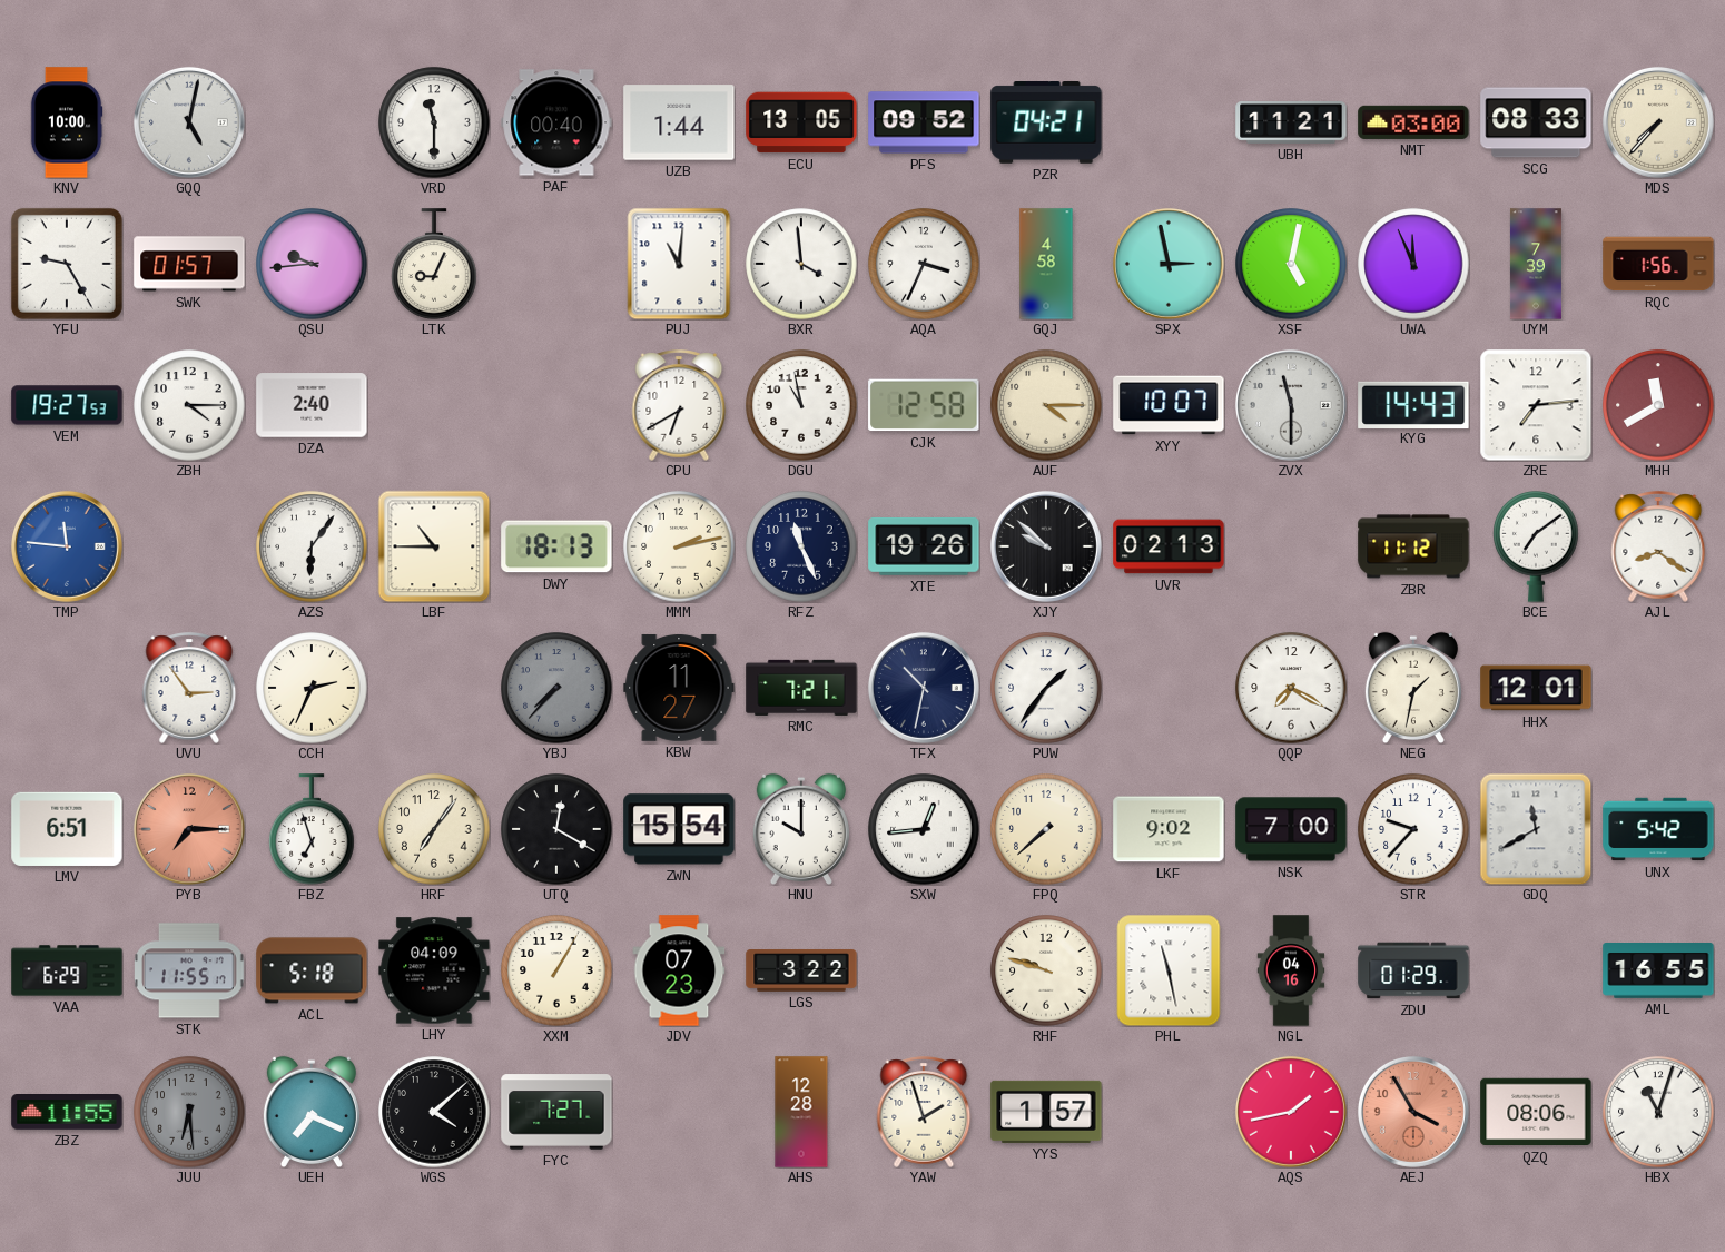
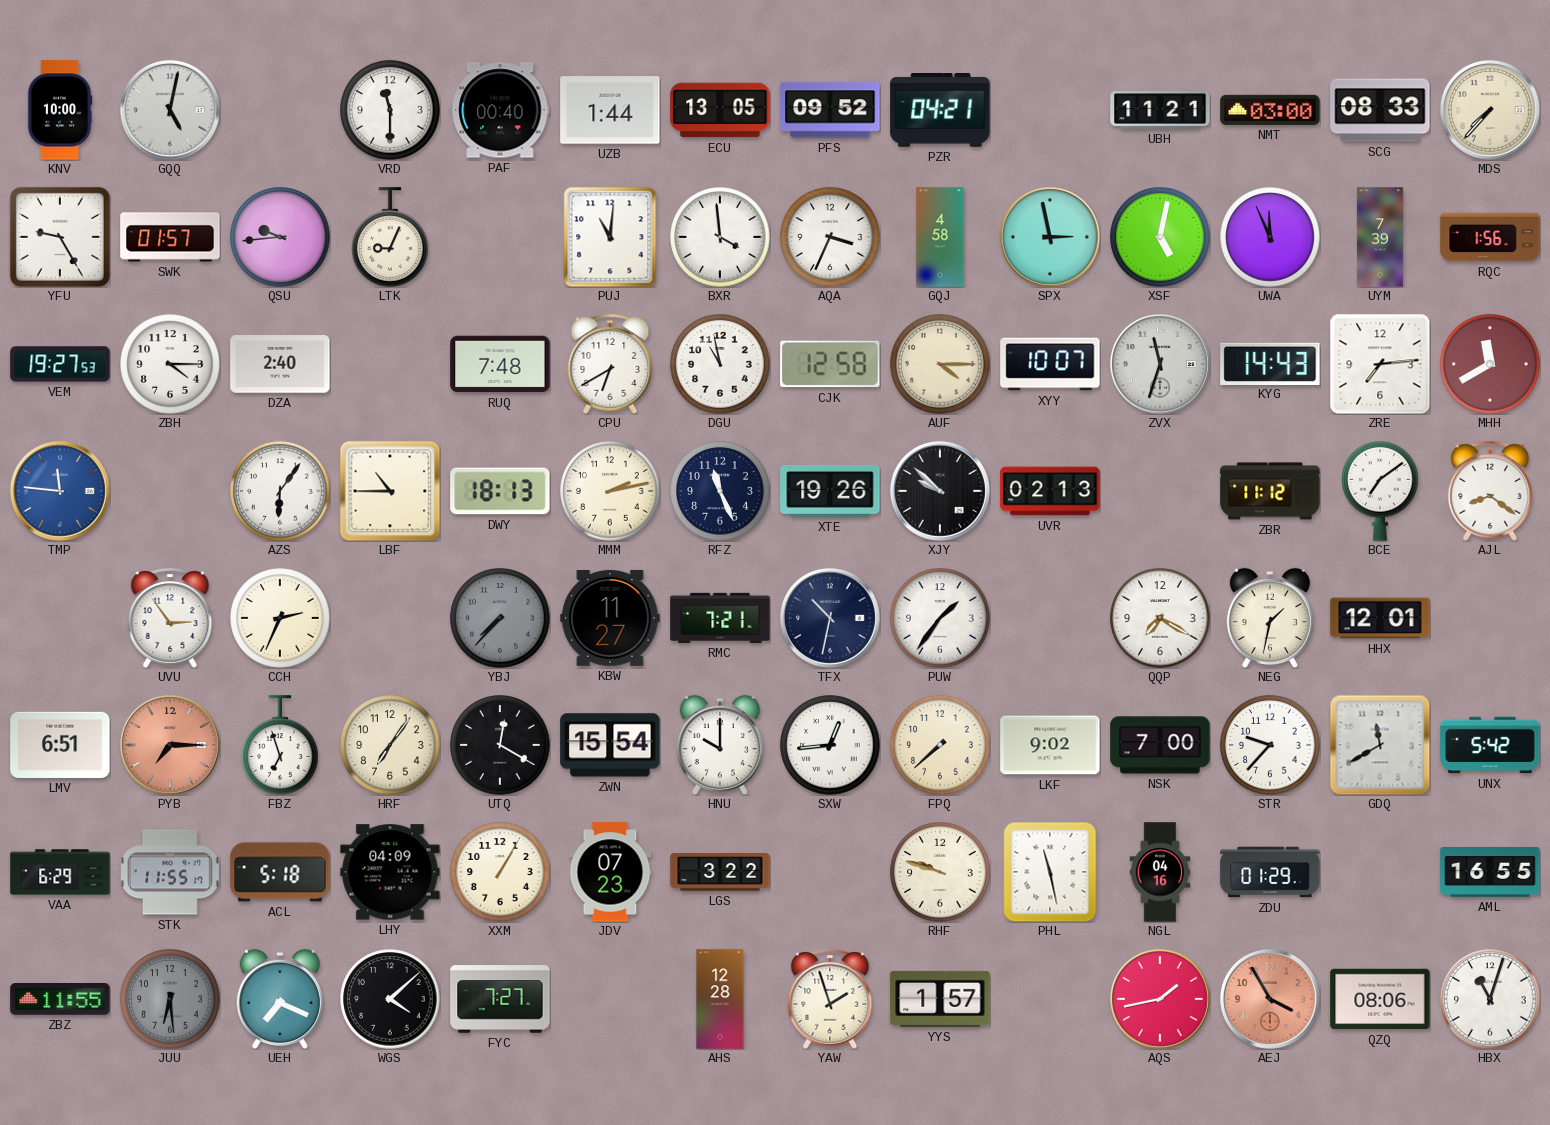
RUQ: none -> 7:48
ZVX: 11:30 -> 11:33
